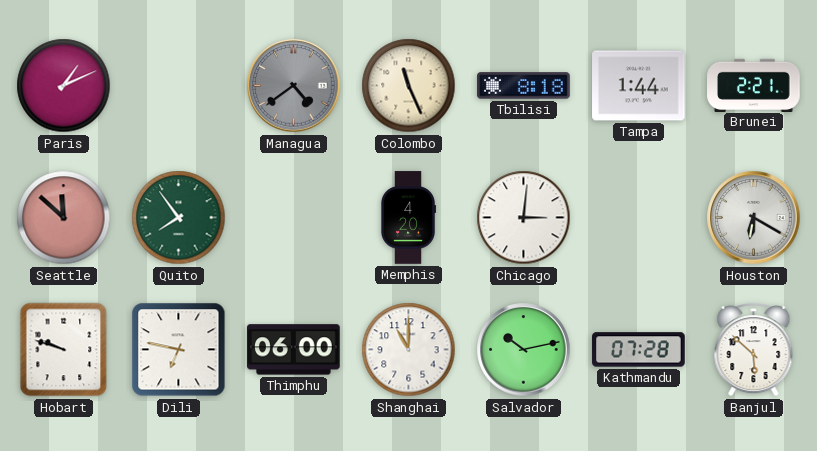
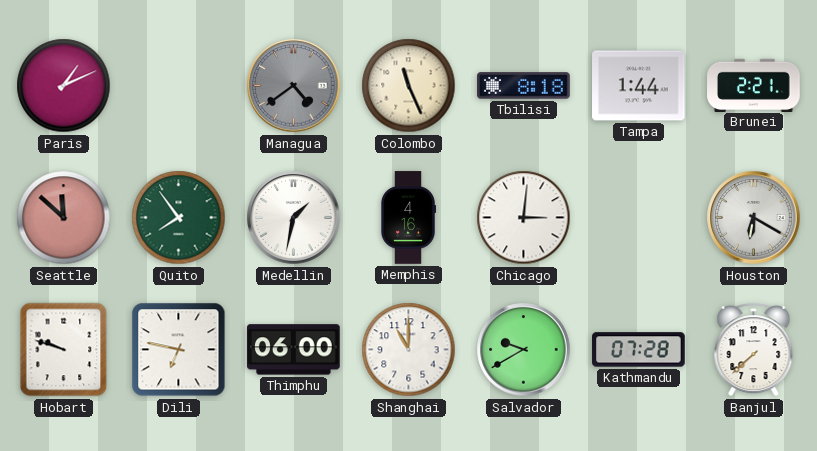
Medellin: none -> 1:32
Memphis: 4:20 -> 4:16
Salvador: 10:13 -> 9:40
Banjul: 5:52 -> 7:38
